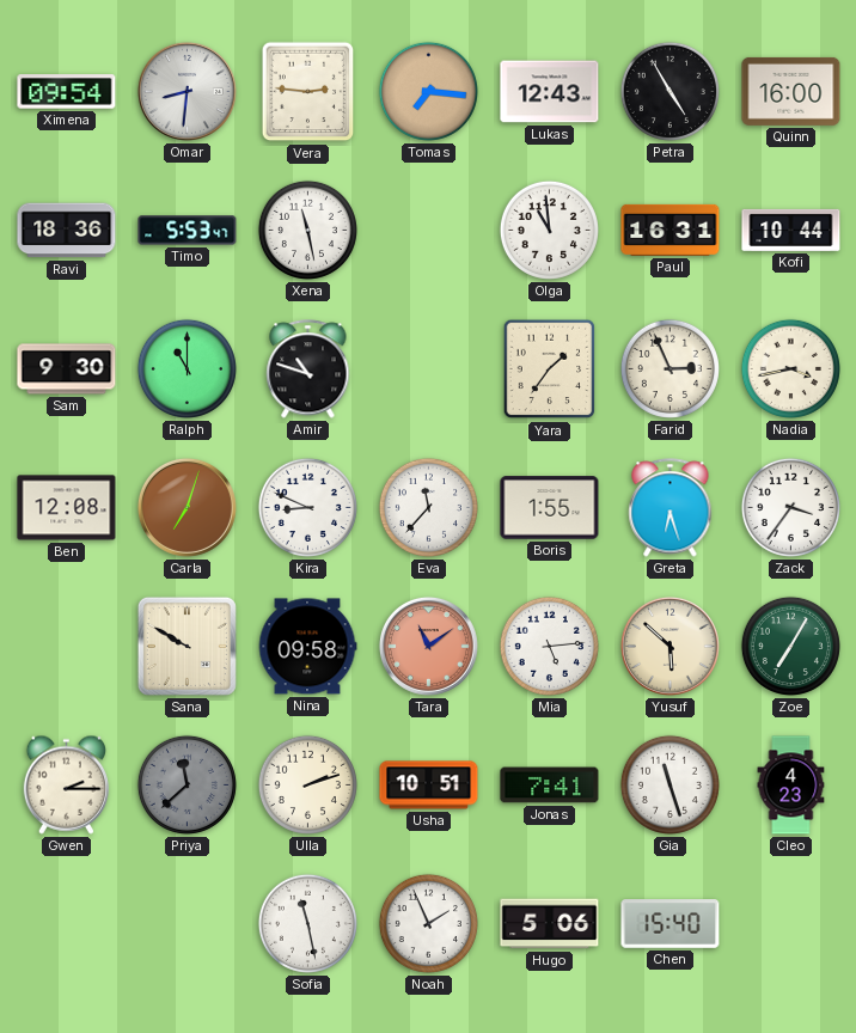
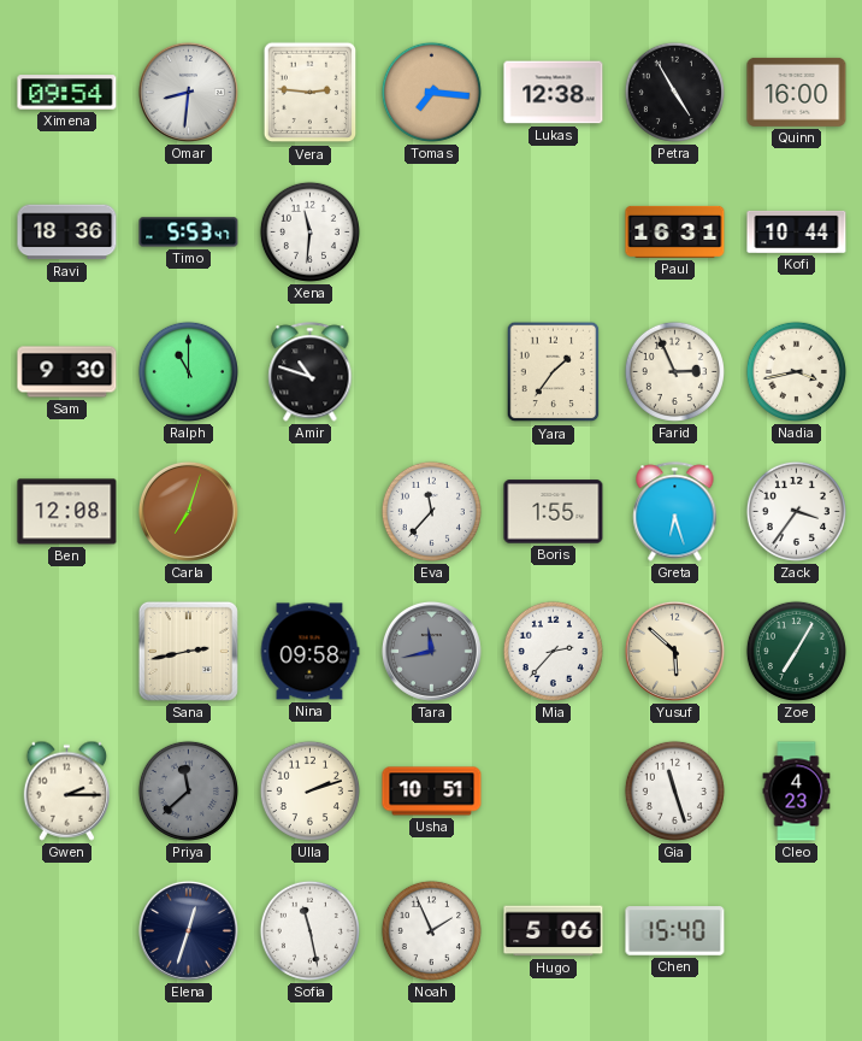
Lukas: 12:43 -> 12:38
Xena: 11:28 -> 11:31
Olga: 10:59 -> none
Kira: 8:49 -> none
Sana: 9:50 -> 2:43
Tara: 11:09 -> 11:43
Tara dial: salmon -> grey
Mia: 5:14 -> 2:37
Jonas: 7:41 -> none
Elena: none -> 12:33
